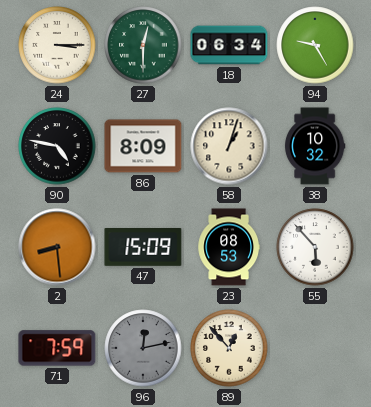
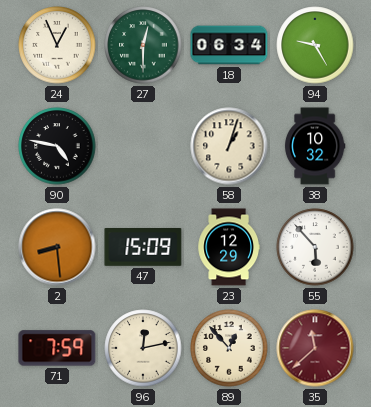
24: 3:15 -> 12:56
86: 8:09 -> none
23: 08:53 -> 12:29
96 dial: grey -> cream
35: none -> 11:38
